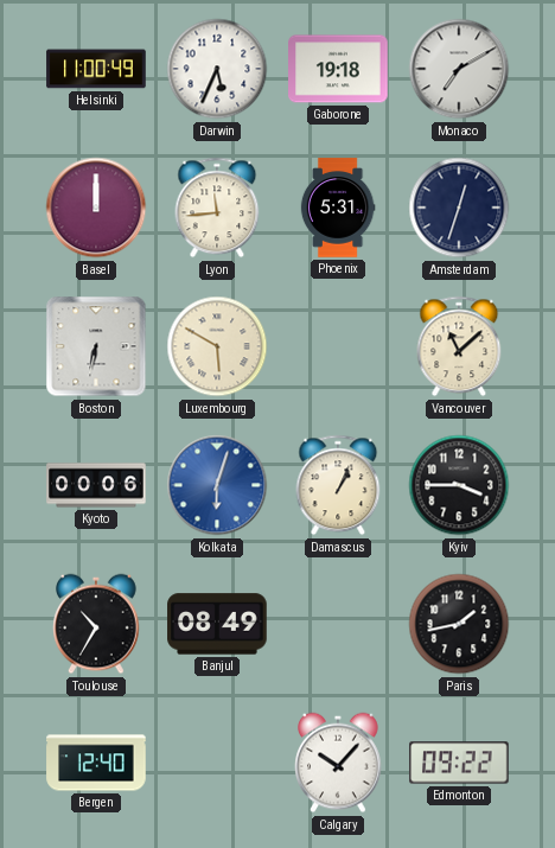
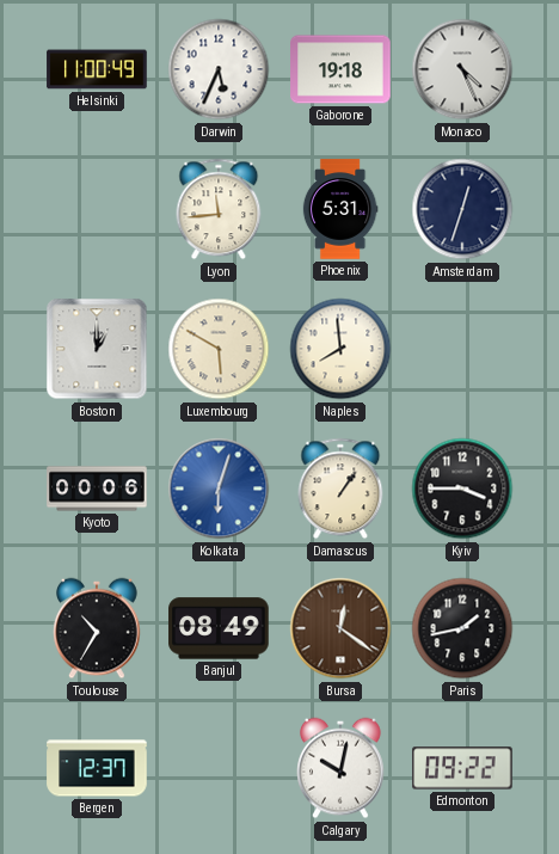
Monaco: 7:10 -> 4:26
Basel: 12:00 -> none
Boston: 6:32 -> 1:00
Naples: none -> 7:59
Vancouver: 11:08 -> none
Damascus: 1:04 -> 1:06
Bursa: none -> 12:21
Bergen: 12:40 -> 12:37
Calgary: 10:07 -> 10:02
